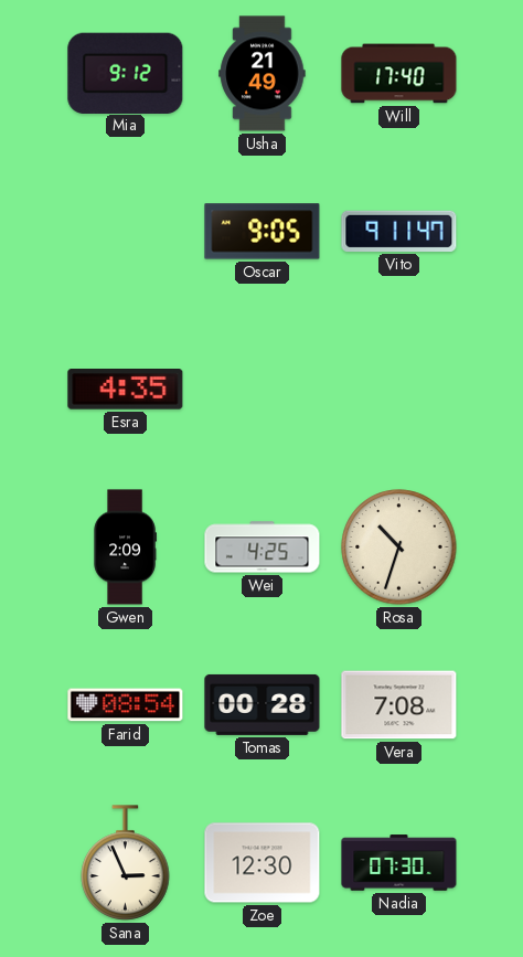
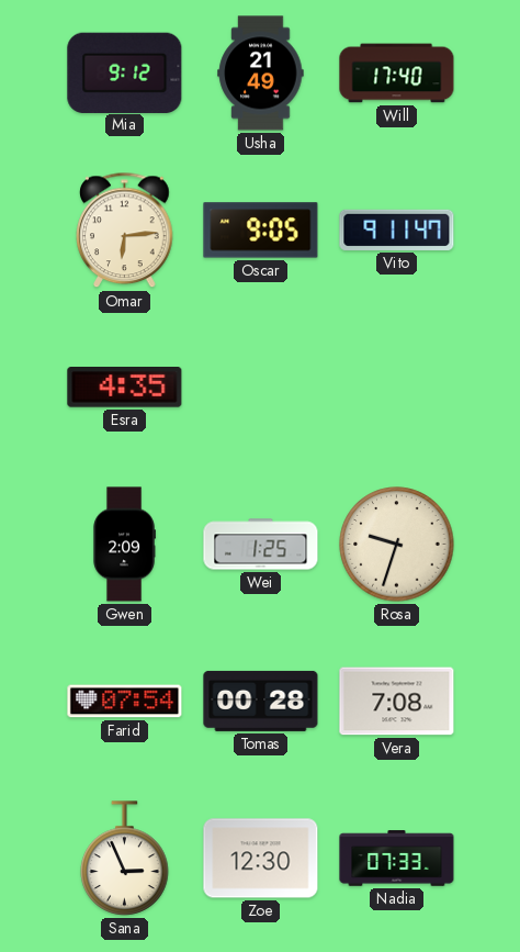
Omar: none -> 6:14
Wei: 4:25 -> 1:25
Rosa: 10:33 -> 9:33
Farid: 08:54 -> 07:54
Nadia: 07:30 -> 07:33
